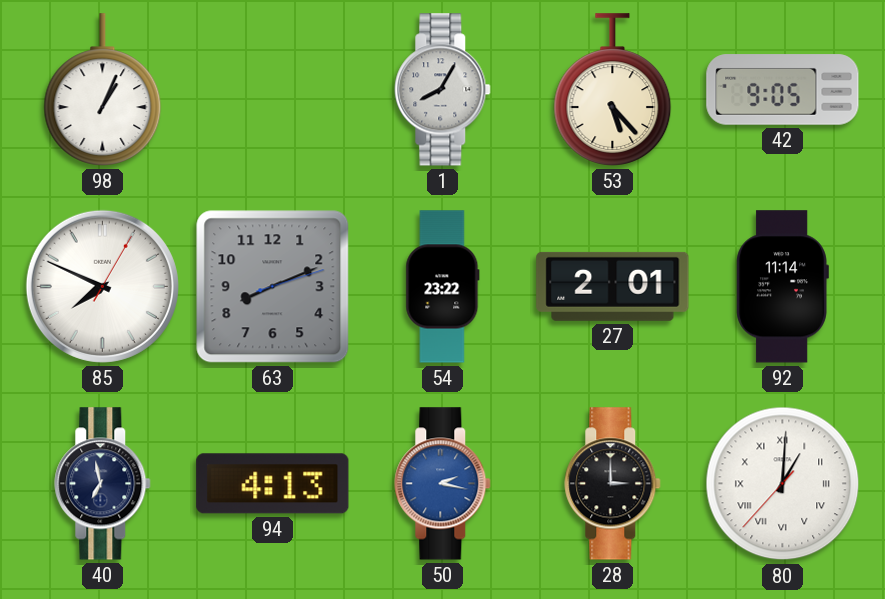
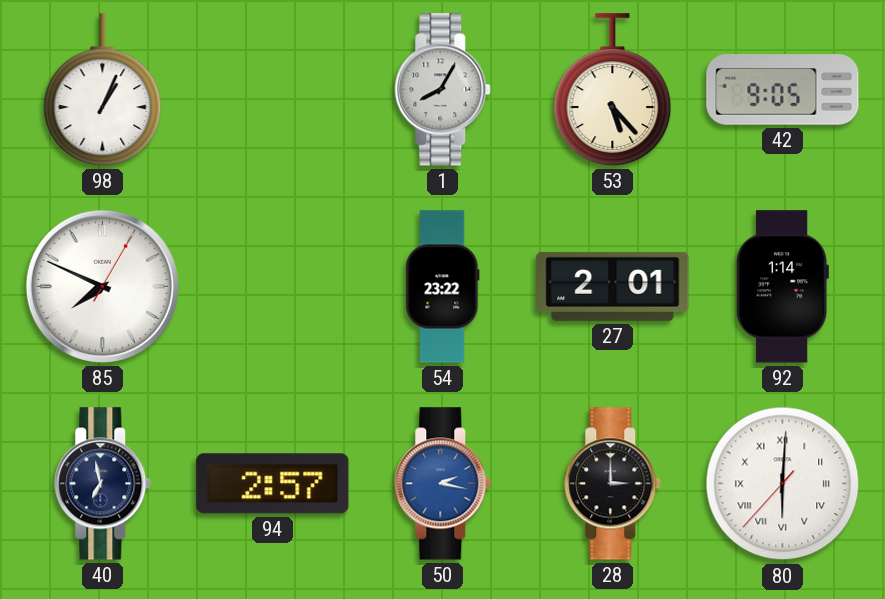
63: 8:11 -> none
92: 11:14 -> 1:14
94: 4:13 -> 2:57
80: 1:00 -> 6:00
